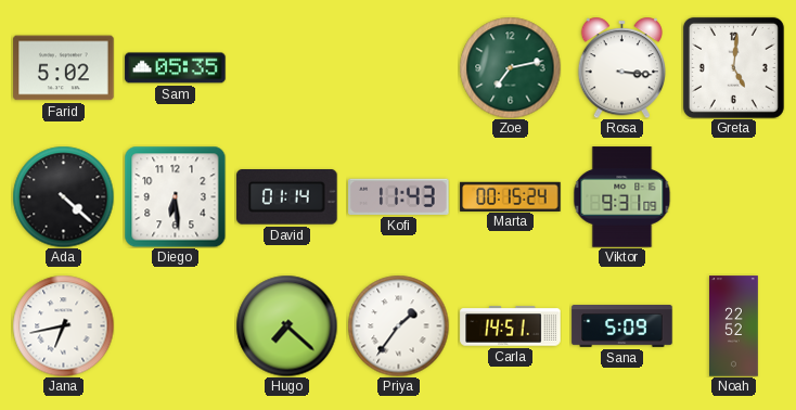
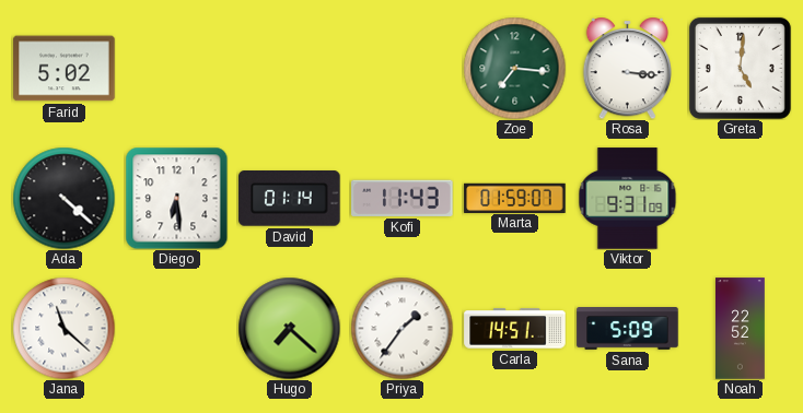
Sam: 05:35 -> none
Zoe: 7:13 -> 7:16
Marta: 00:15 -> 01:59
Jana: 6:43 -> 11:22
